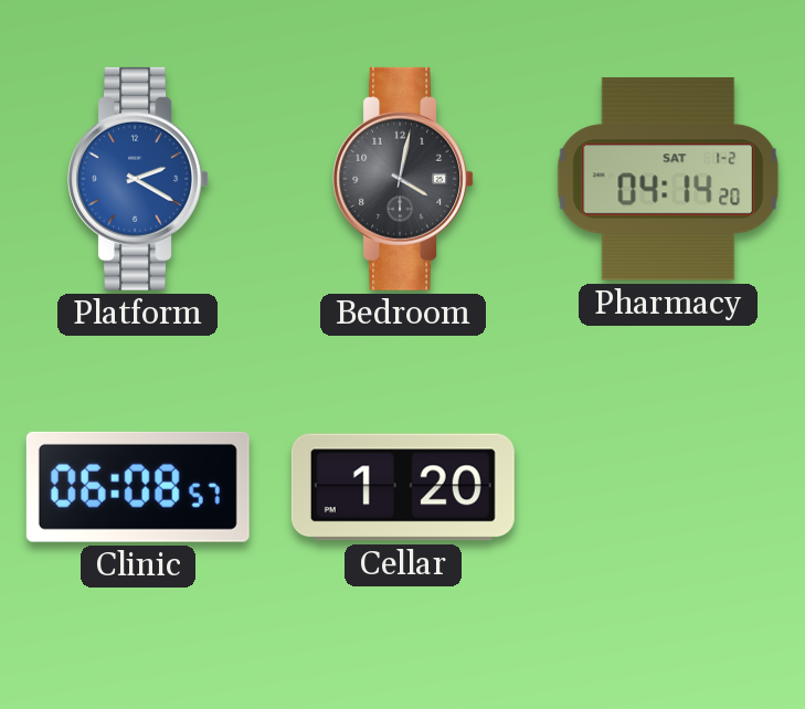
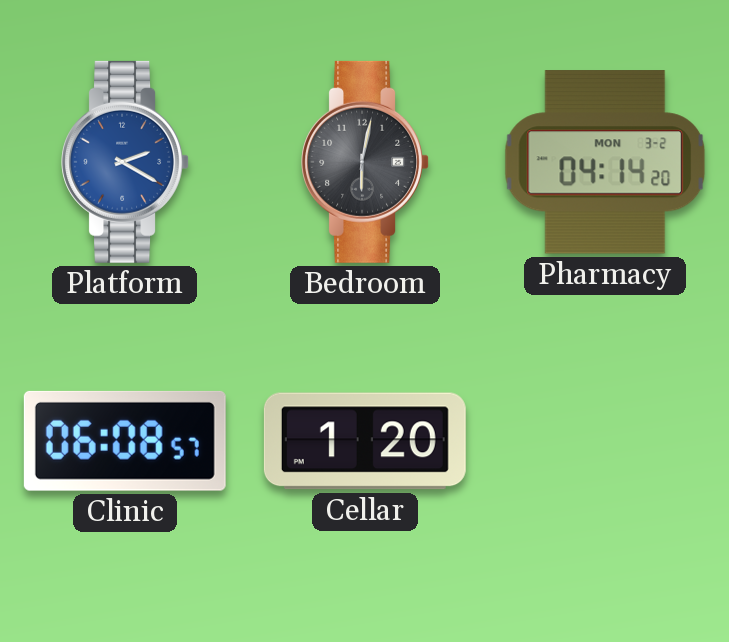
Bedroom: 4:02 -> 6:02
Pharmacy date: SAT 1-2 -> MON 3-2
